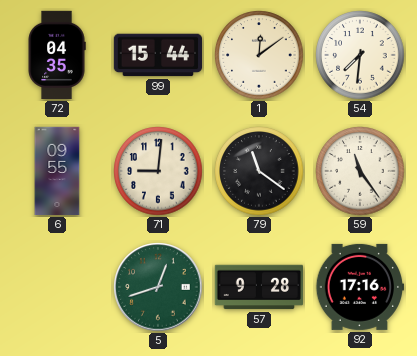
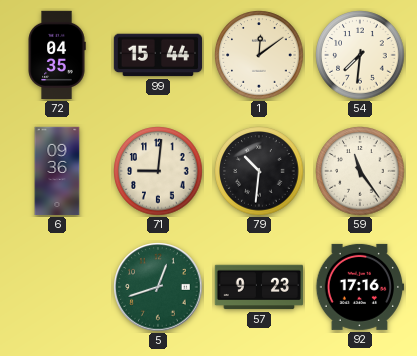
6: 09:55 -> 09:36
79: 11:21 -> 10:31
57: 9:28 -> 9:23
